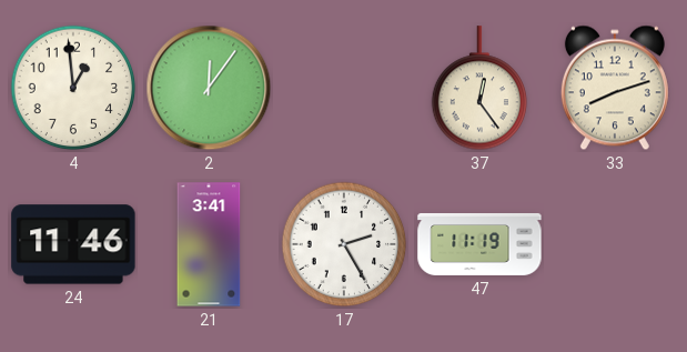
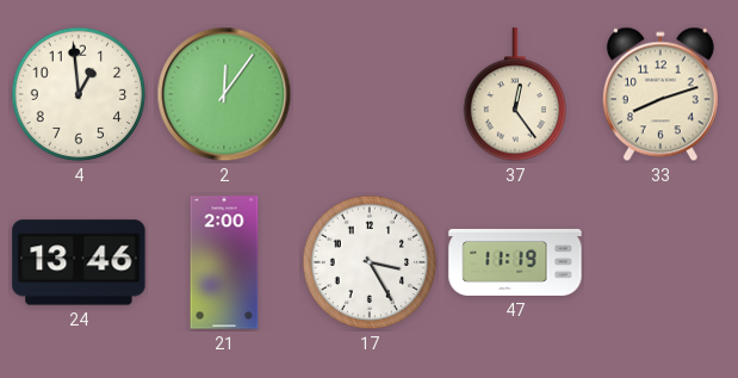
24: 11:46 -> 13:46
21: 3:41 -> 2:00
17: 2:25 -> 3:25
